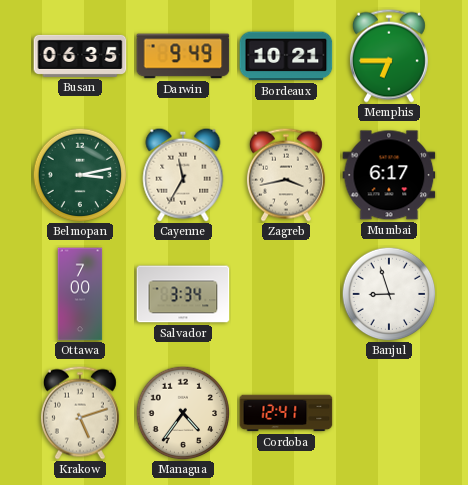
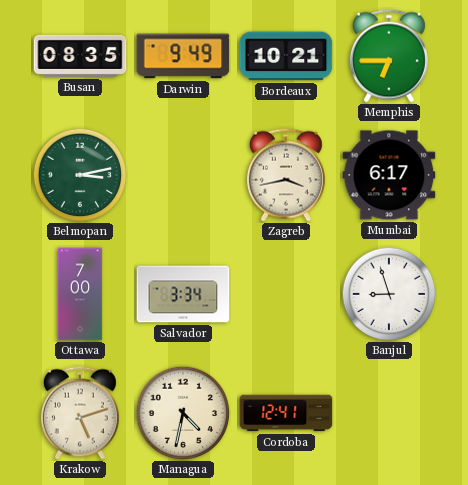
Busan: 06:35 -> 08:35
Cayenne: 11:35 -> none
Managua: 4:36 -> 4:32
